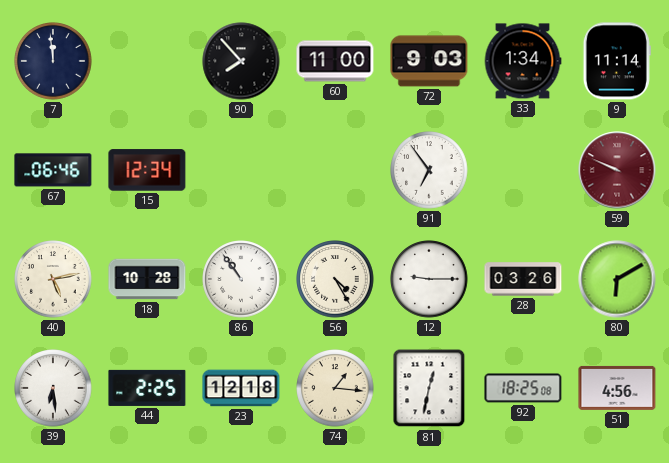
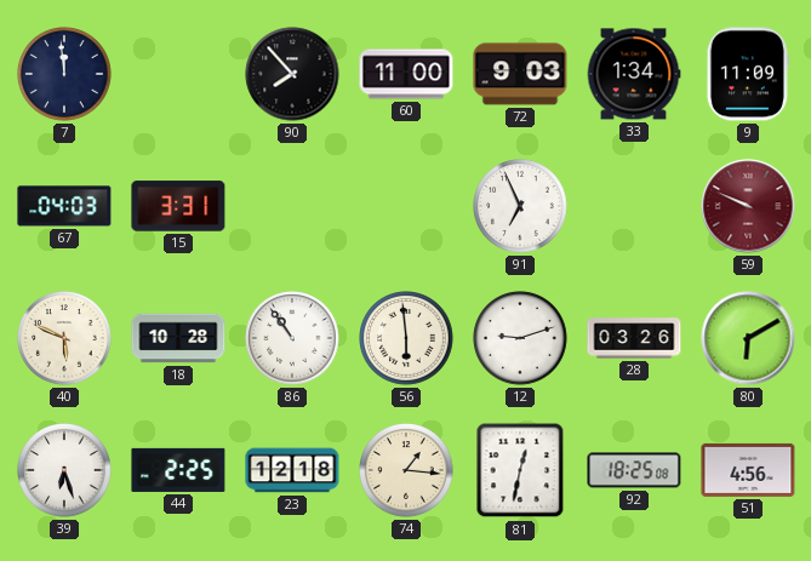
9: 11:14 -> 11:09
67: 06:46 -> 04:03
15: 12:34 -> 3:31
91: 6:54 -> 6:56
40: 5:13 -> 5:49
56: 4:25 -> 5:59
12: 9:15 -> 9:12
39: 6:29 -> 6:27
